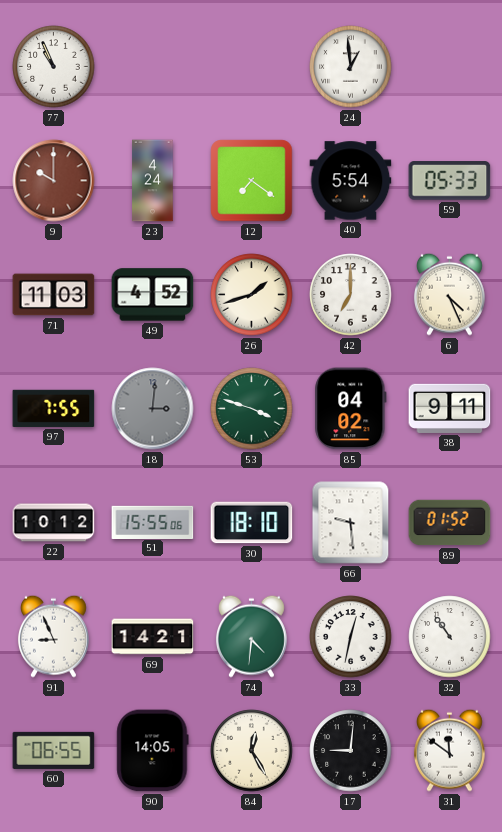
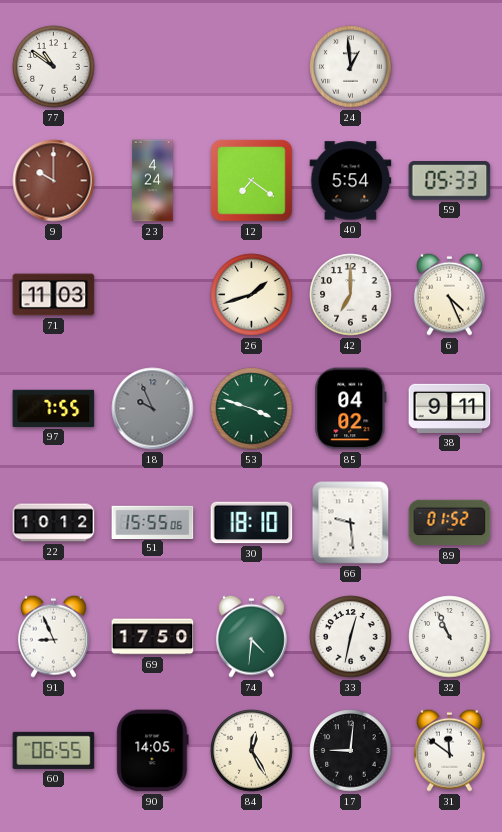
77: 10:56 -> 10:51
49: 4:52 -> none
18: 3:01 -> 9:56
69: 14:21 -> 17:50
32: 10:54 -> 10:56
